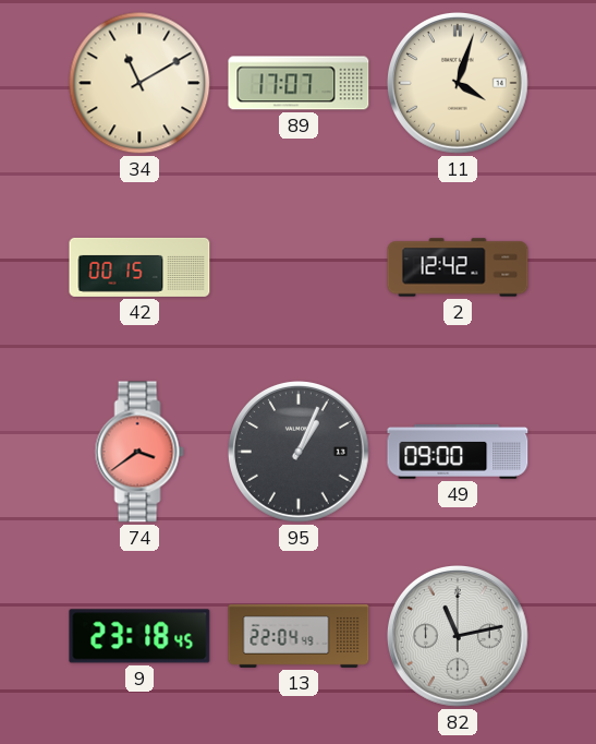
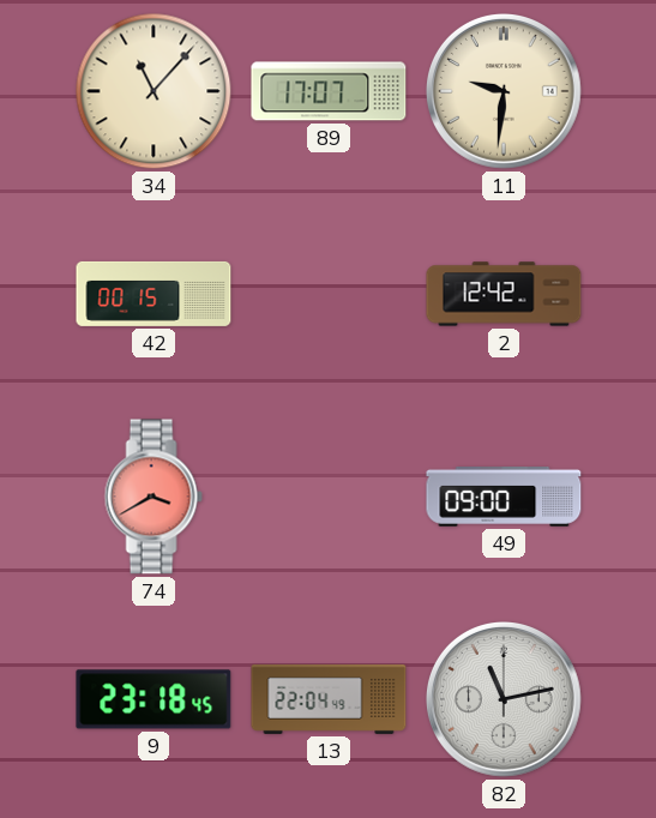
34: 11:10 -> 11:07
11: 4:03 -> 9:31
74: 3:39 -> 3:40
95: 1:04 -> none
